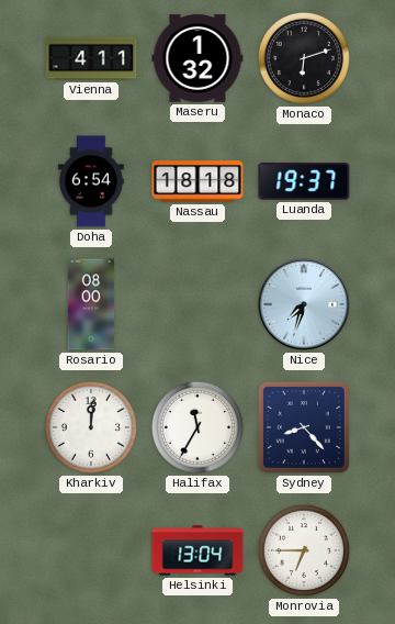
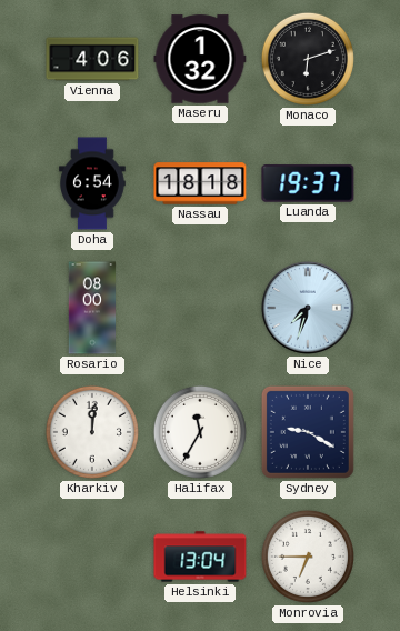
Vienna: 4:11 -> 4:06
Sydney: 8:23 -> 9:20
